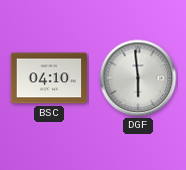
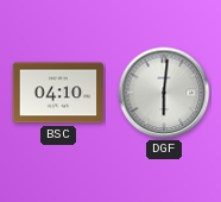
DGF: 5:59 -> 6:01
